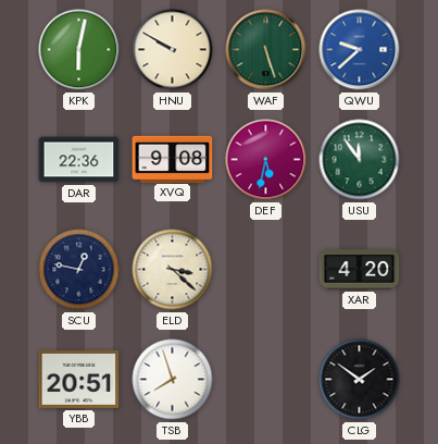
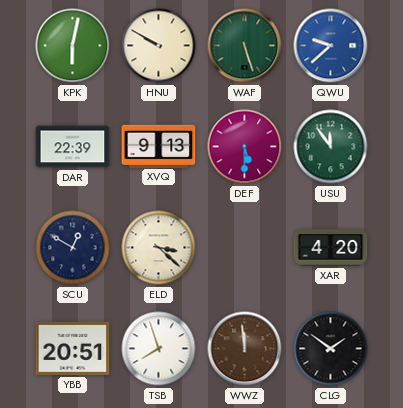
DAR: 22:36 -> 22:39
XVQ: 9:08 -> 9:13
DEF: 5:32 -> 5:30
SCU: 12:47 -> 12:50
WWZ: none -> 11:59
